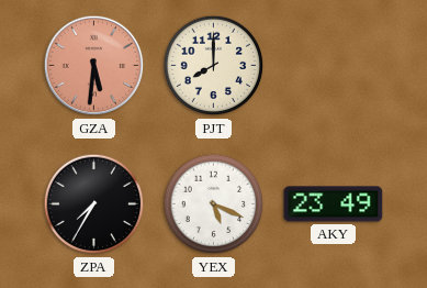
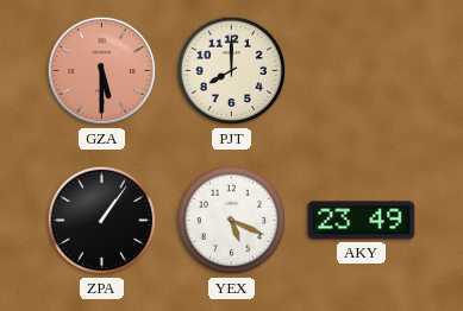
GZA: 5:31 -> 5:30
ZPA: 7:35 -> 1:06
